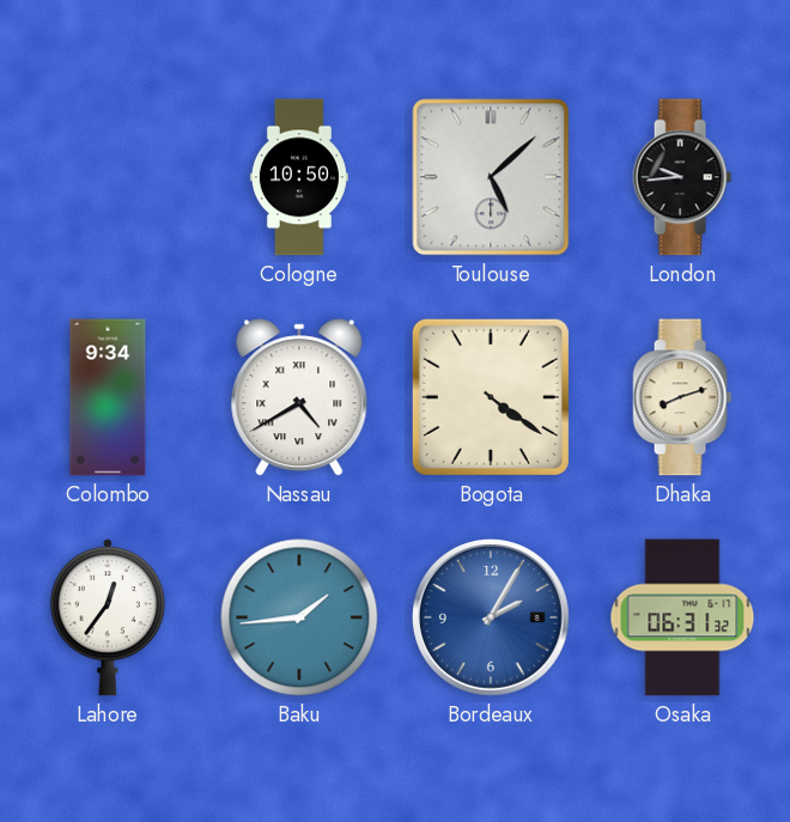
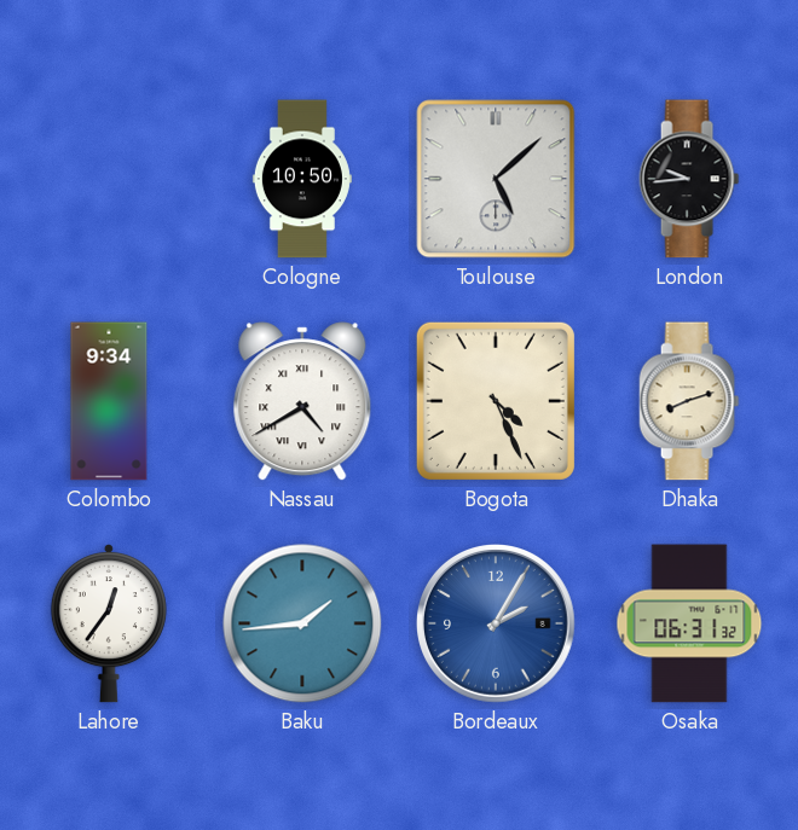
Bogota: 4:21 -> 4:26
